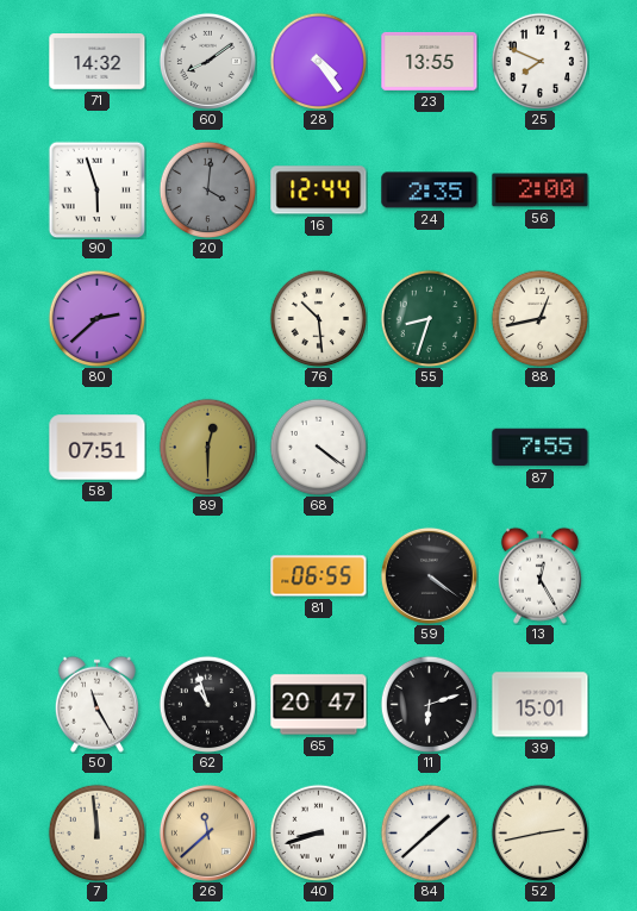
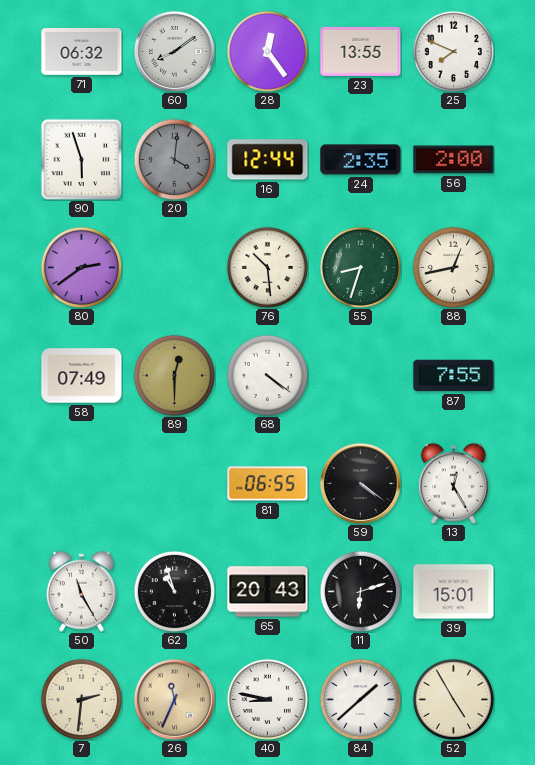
71: 14:32 -> 06:32
28: 4:24 -> 12:24
80: 2:38 -> 2:39
58: 07:51 -> 07:49
65: 20:47 -> 20:43
7: 11:59 -> 2:31
26: 11:38 -> 11:34
40: 8:42 -> 8:47
52: 2:43 -> 4:55
